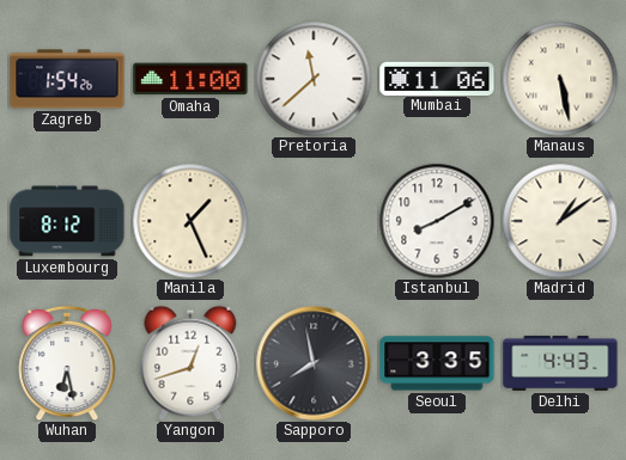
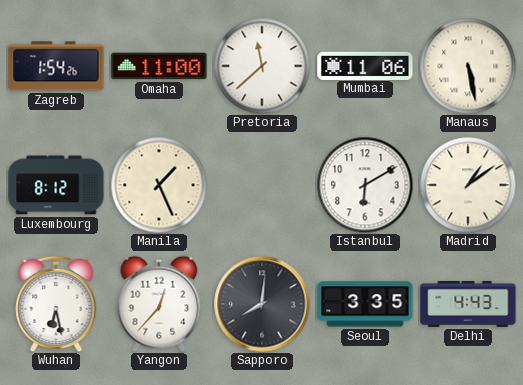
Istanbul: 8:10 -> 6:10
Yangon: 12:42 -> 12:37
Sapporo: 7:58 -> 8:01
